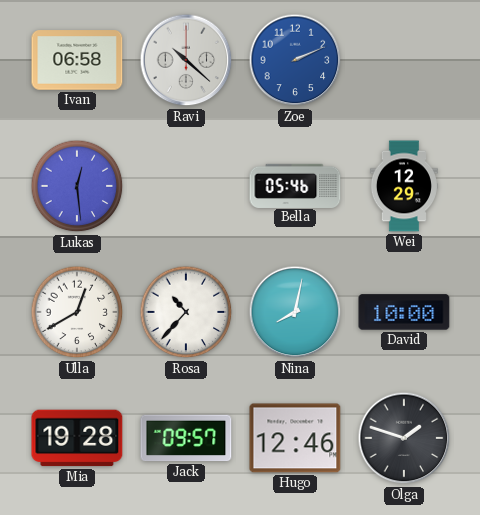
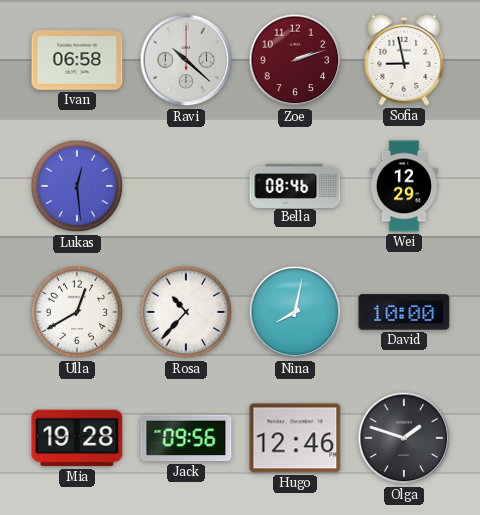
Zoe: 2:11 -> 2:12
Zoe dial: blue -> burgundy
Sofia: none -> 8:58
Bella: 05:46 -> 08:46
Jack: 09:57 -> 09:56
